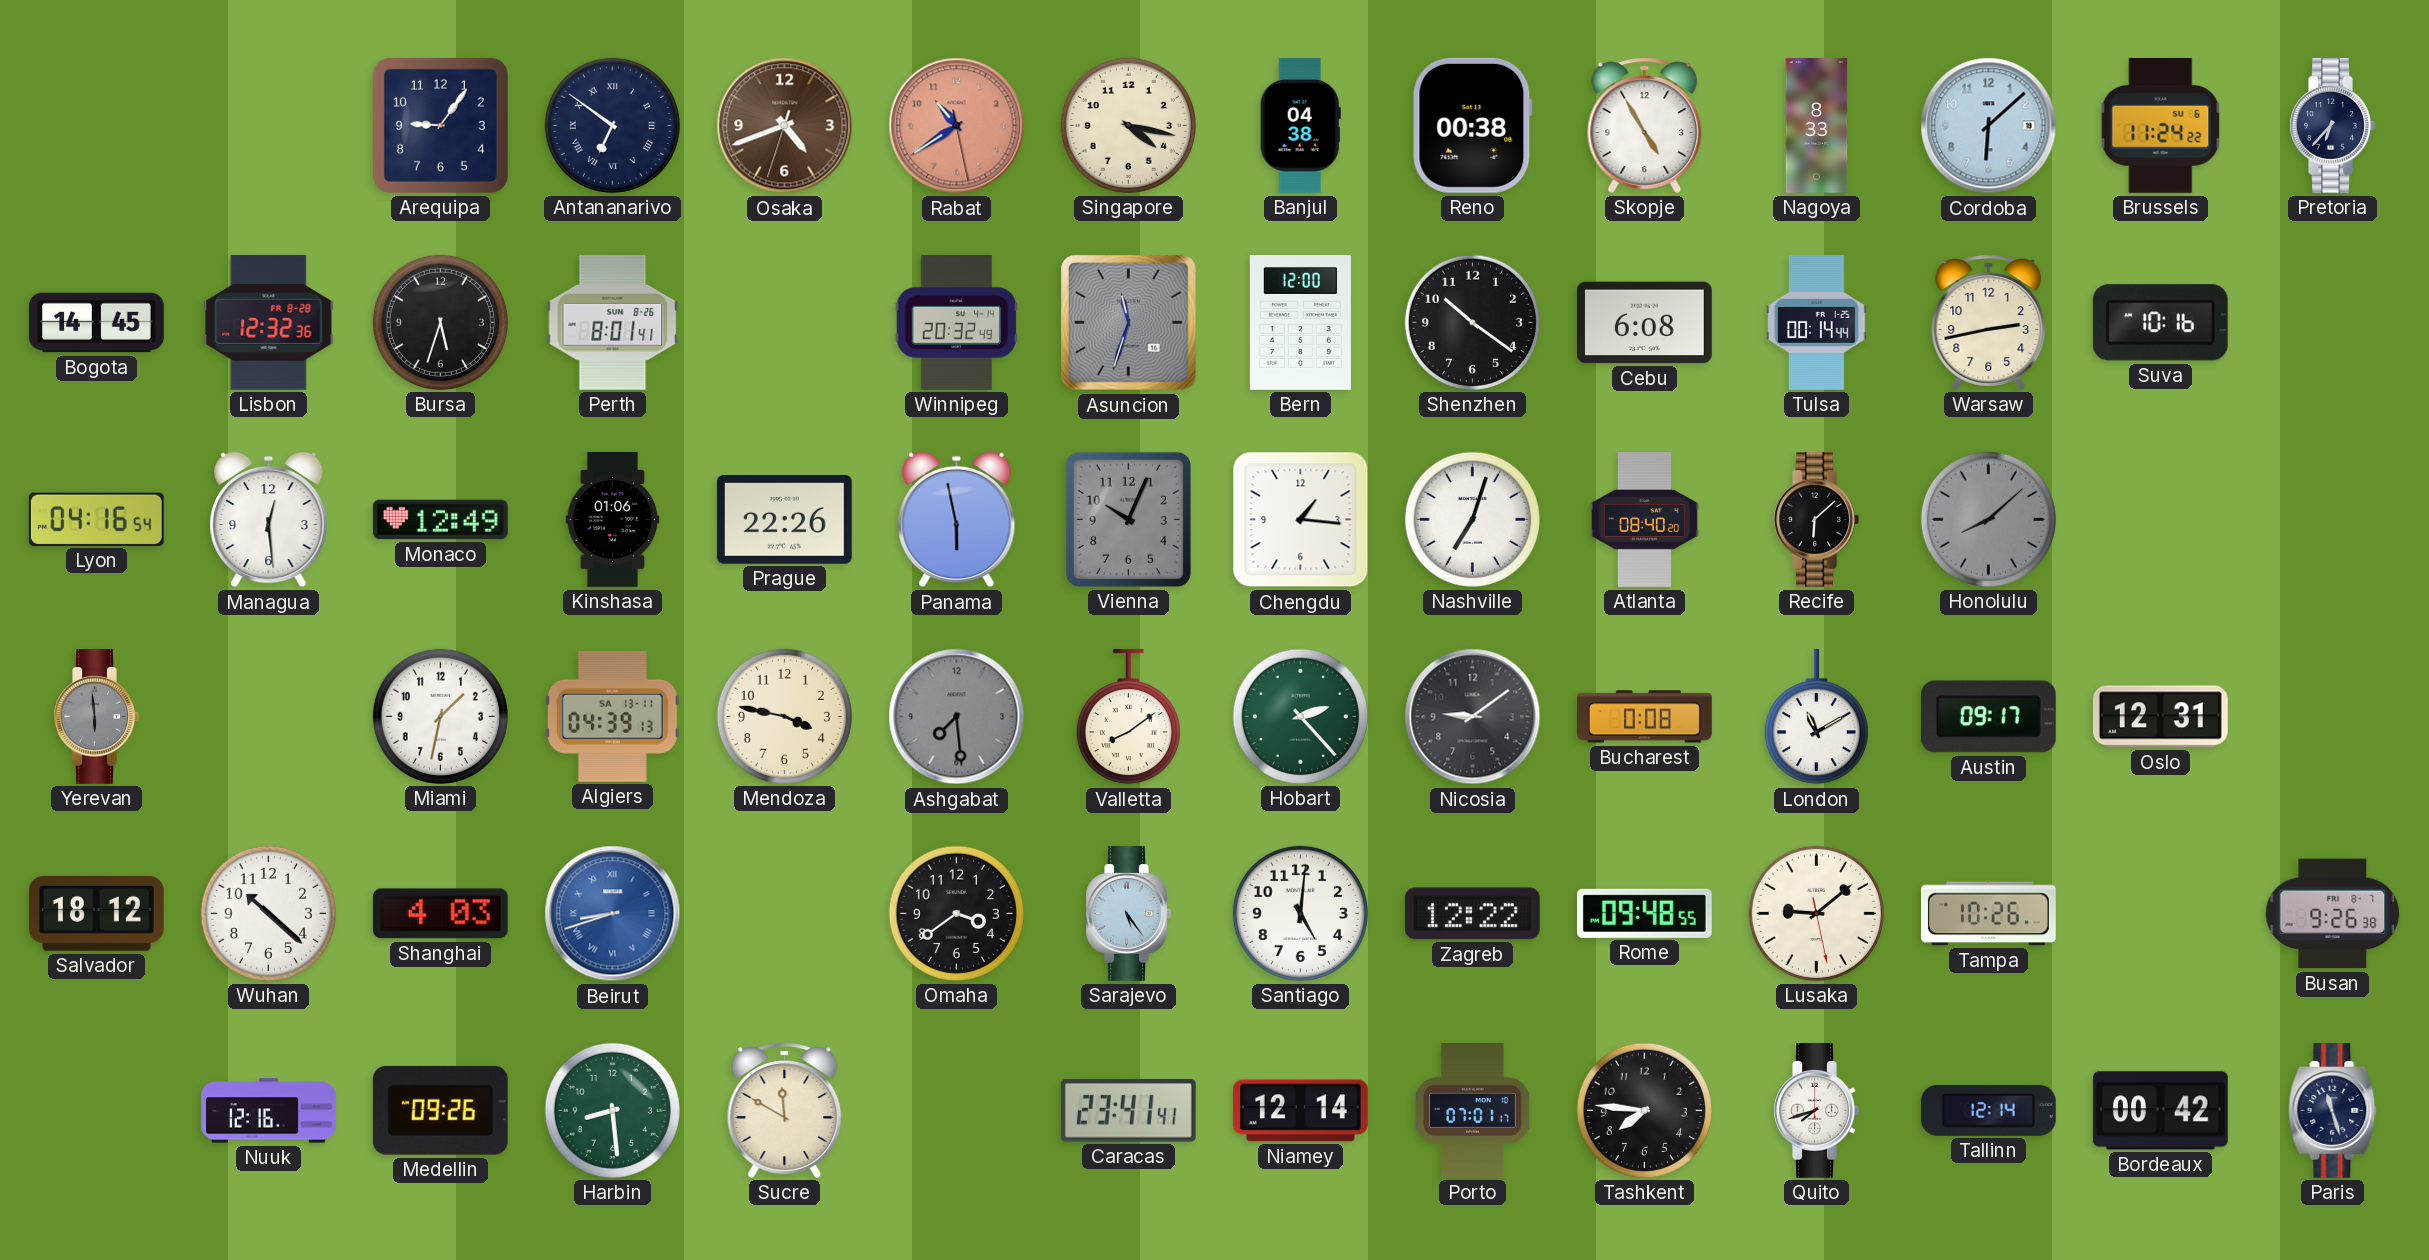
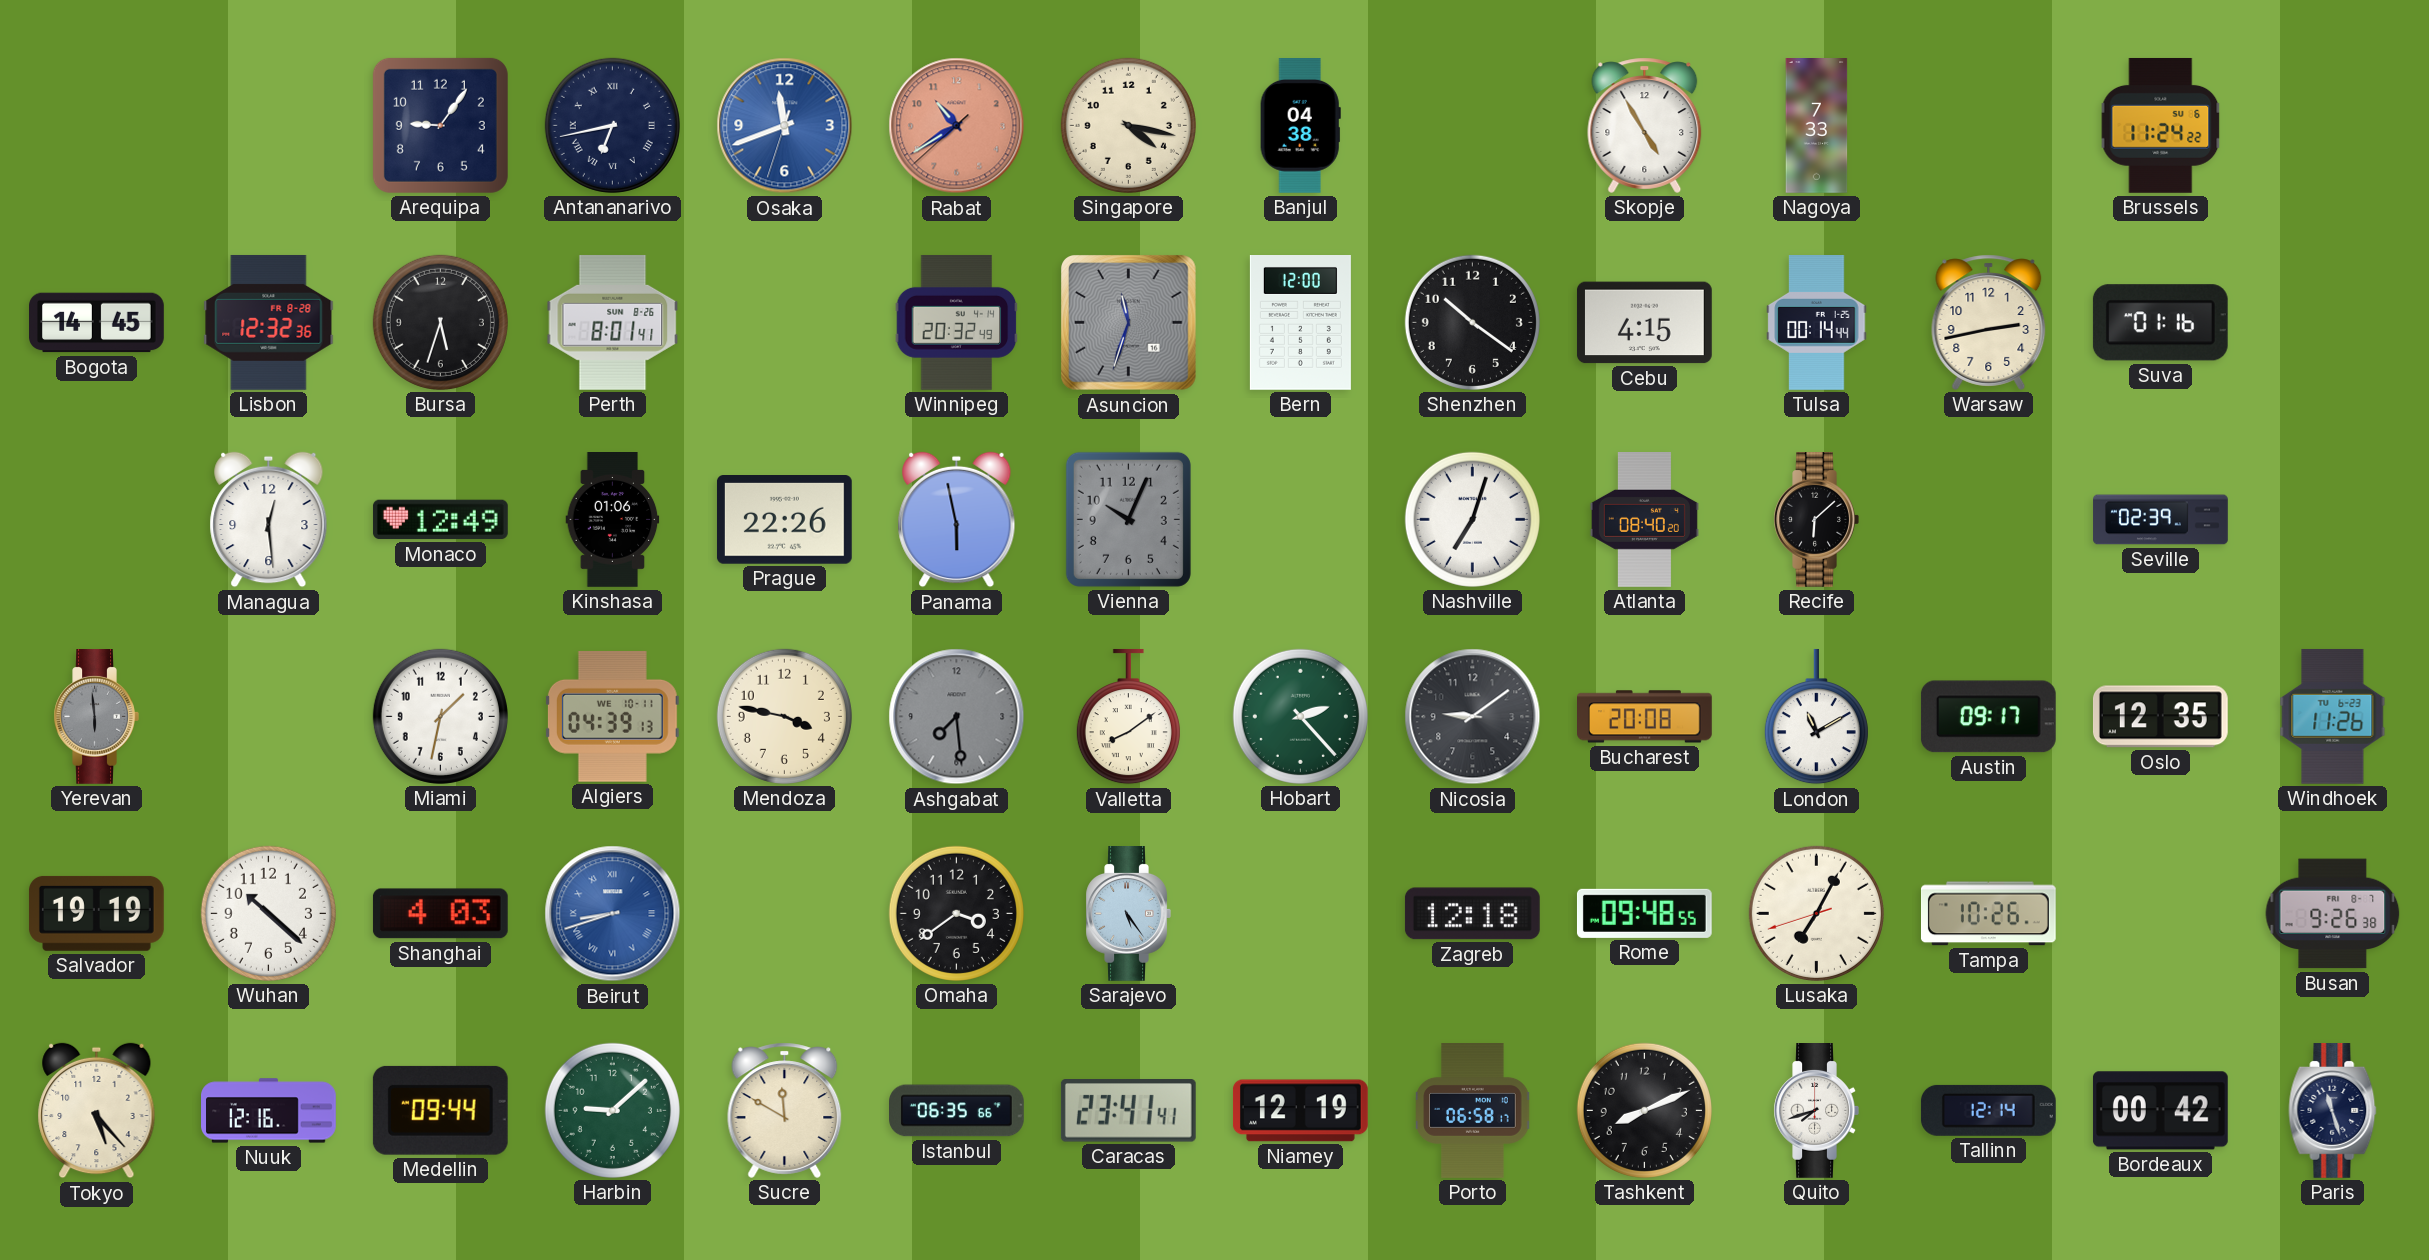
Antananarivo: 6:51 -> 6:43
Osaka: 4:41 -> 11:41
Osaka dial: brown -> blue
Rabat: 10:39:28 -> 10:39:38
Reno: 00:38 -> none
Nagoya: 8:33 -> 7:33
Cordoba: 6:08 -> none
Pretoria: 6:37 -> none
Cebu: 6:08 -> 4:15
Suva: 10:16 -> 01:16
Lyon: 04:16 -> none
Chengdu: 1:16 -> none
Honolulu: 8:08 -> none
Seville: none -> 02:39
Algiers date: SA 13-11 -> WE 10-11
Bucharest: 0:08 -> 20:08
Oslo: 12:31 -> 12:35
Windhoek: none -> 11:26
Salvador: 18:12 -> 19:19
Santiago: 5:01 -> none
Zagreb: 12:22 -> 12:18
Lusaka: 9:08 -> 7:04
Tokyo: none -> 5:23
Medellin: 09:26 -> 09:44
Harbin: 8:29 -> 9:08
Istanbul: none -> 06:35
Niamey: 12:14 -> 12:19
Porto: 07:01 -> 06:58
Tashkent: 7:46 -> 8:11
